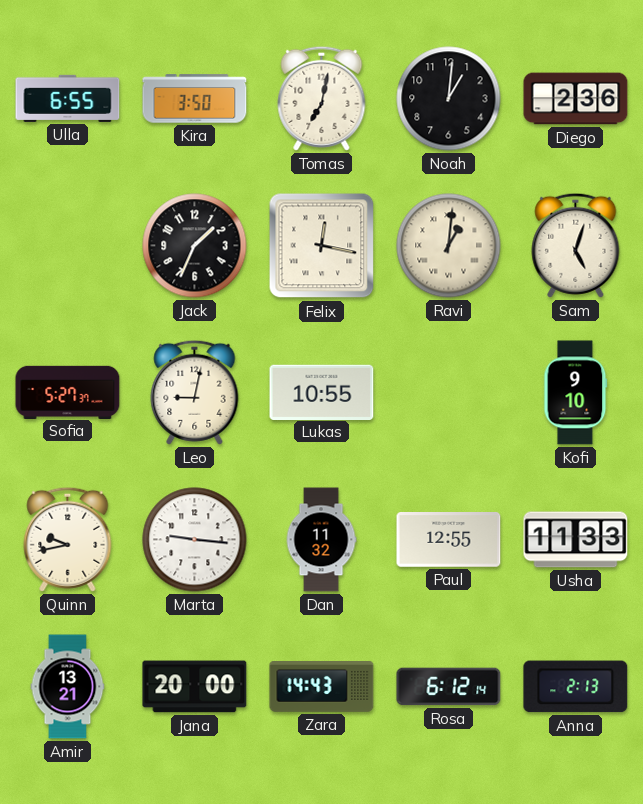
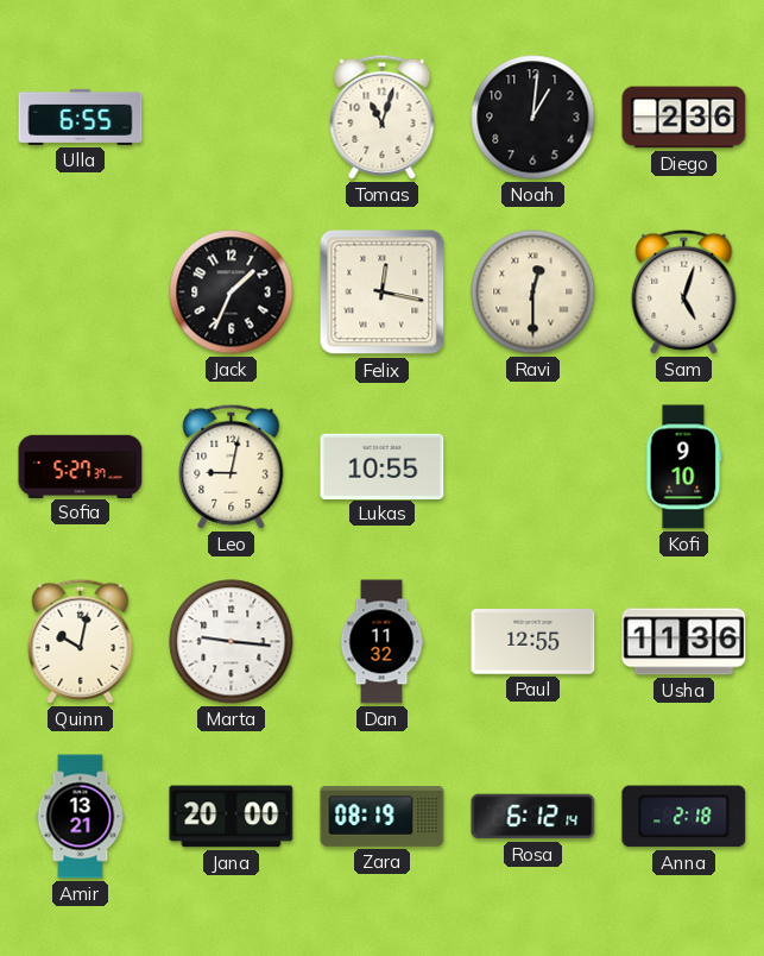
Kira: 3:50 -> none
Tomas: 7:02 -> 11:03
Ravi: 1:01 -> 12:30
Quinn: 9:43 -> 10:02
Usha: 11:33 -> 11:36
Zara: 14:43 -> 08:19
Anna: 2:13 -> 2:18
